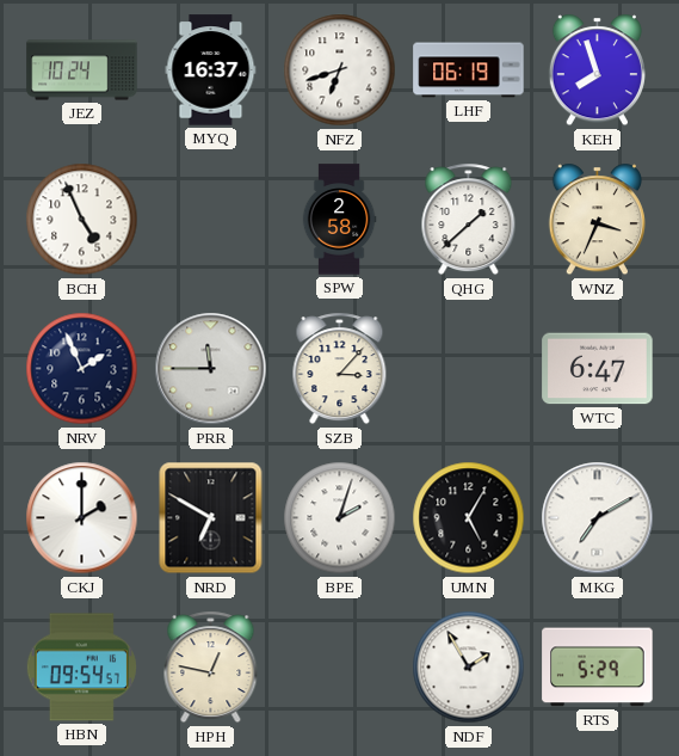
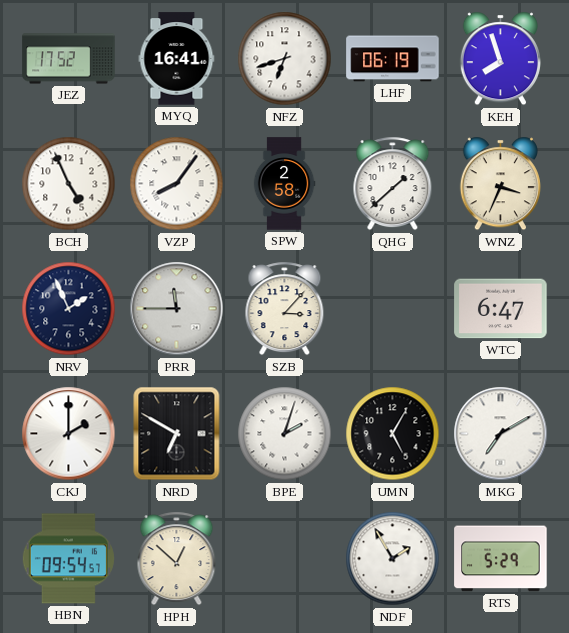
JEZ: 10:24 -> 17:52
MYQ: 16:37 -> 16:41
VZP: none -> 8:06
HPH: 12:47 -> 12:52
